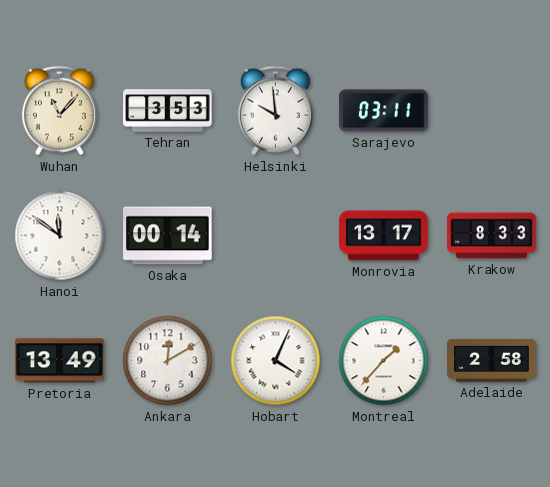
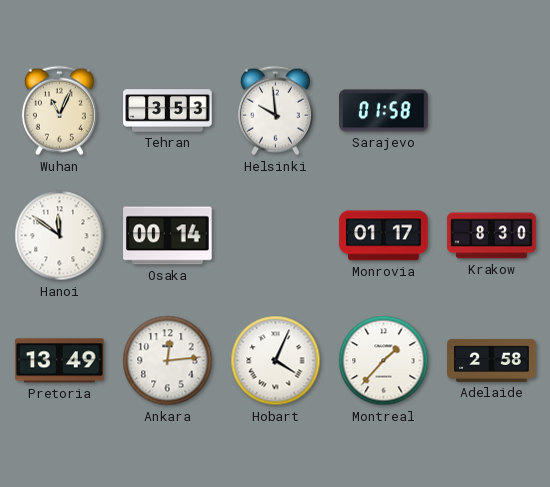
Wuhan: 11:07 -> 11:04
Sarajevo: 03:11 -> 01:58
Monrovia: 13:17 -> 01:17
Krakow: 8:33 -> 8:30
Ankara: 12:10 -> 12:14
